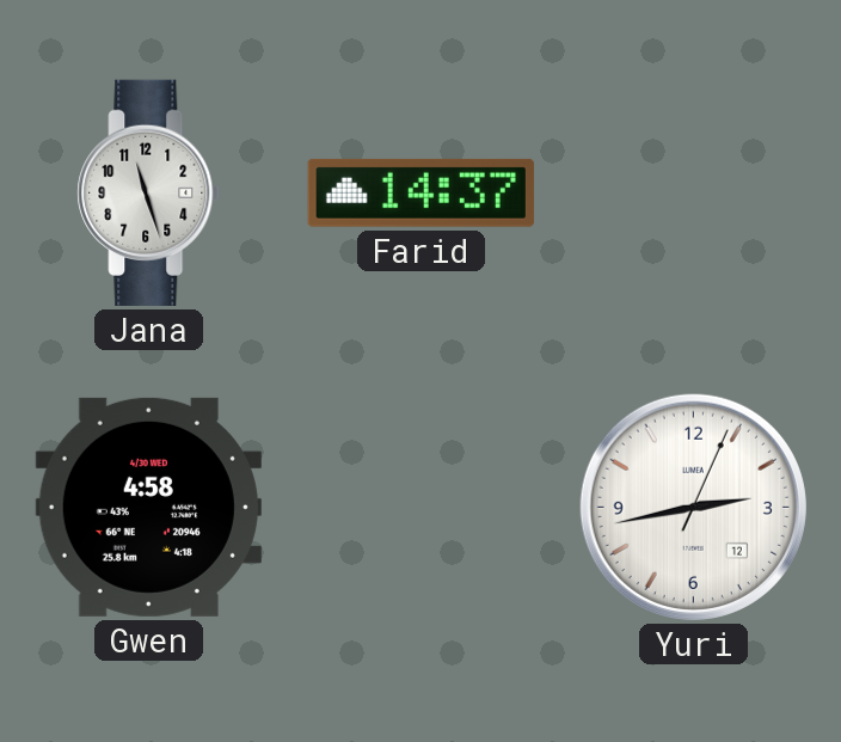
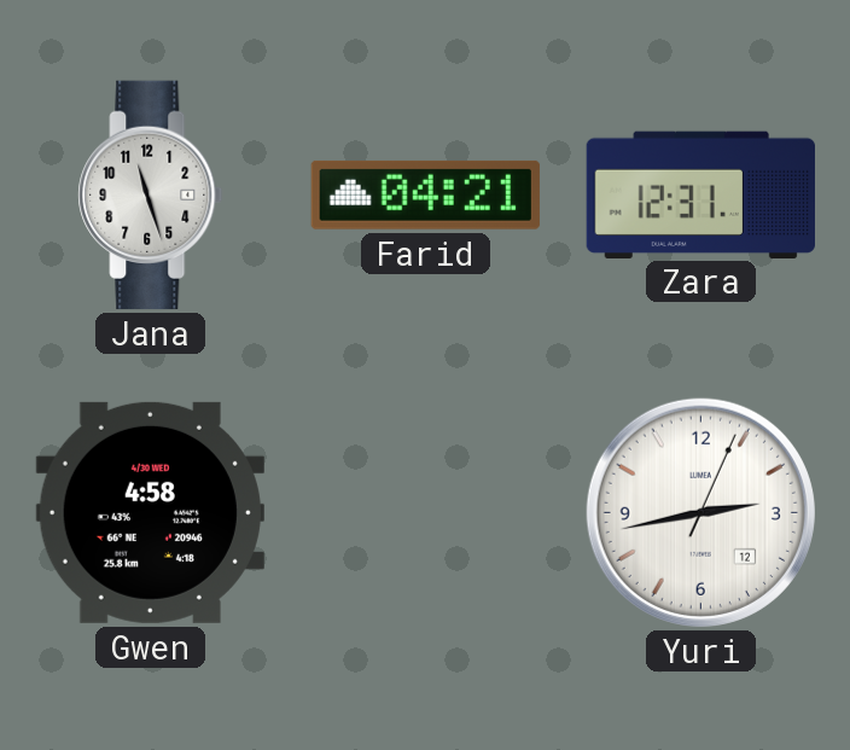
Farid: 14:37 -> 04:21
Zara: none -> 12:31
